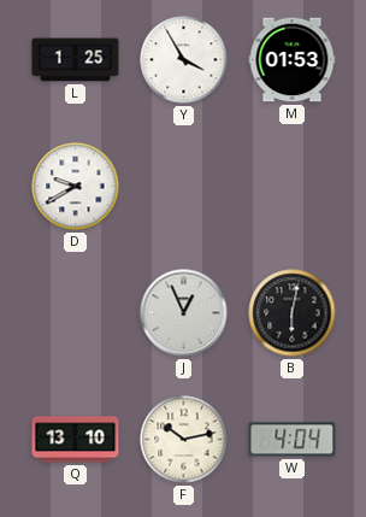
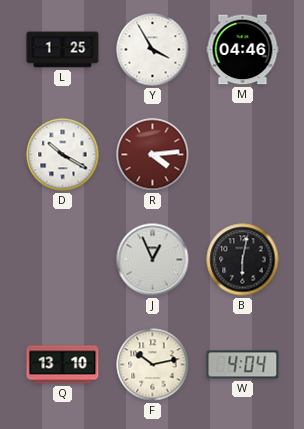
M: 01:53 -> 04:46
D: 9:40 -> 10:20
R: none -> 4:14
